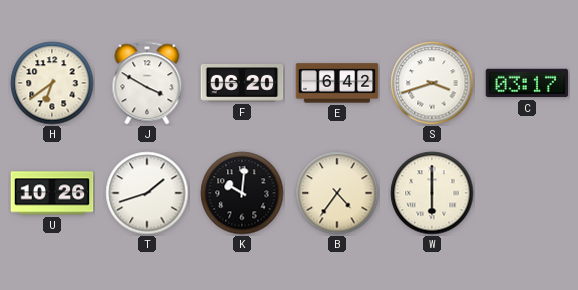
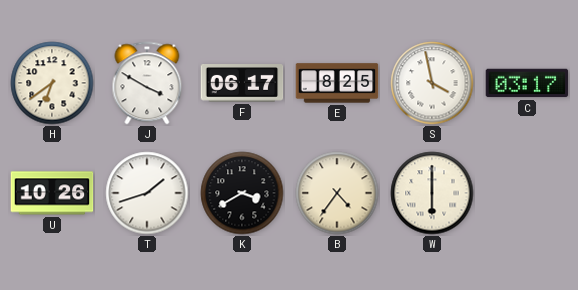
F: 06:20 -> 06:17
E: 6:42 -> 8:25
S: 3:42 -> 3:58
K: 10:01 -> 3:40
